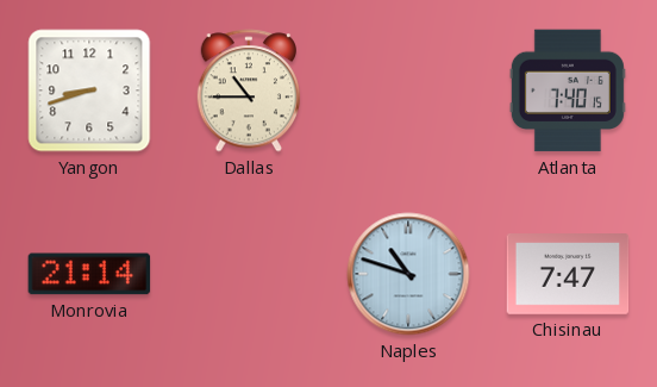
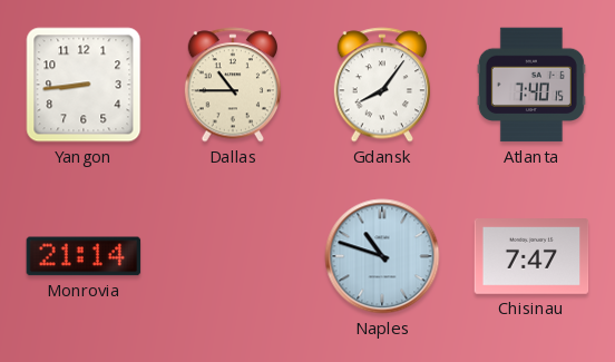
Yangon: 8:42 -> 8:44
Gdansk: none -> 8:06
